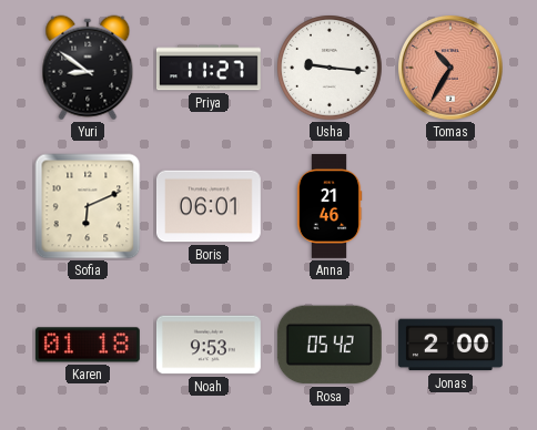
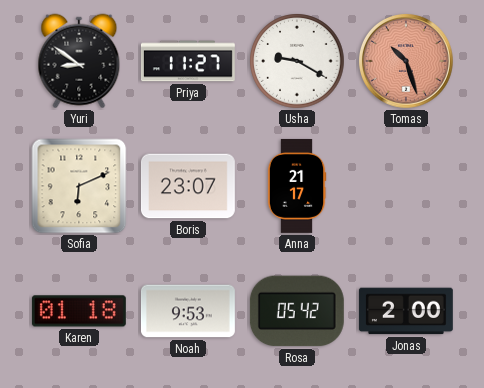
Usha: 9:16 -> 9:20
Tomas: 10:35 -> 10:27
Boris: 06:01 -> 23:07
Anna: 21:46 -> 21:17
